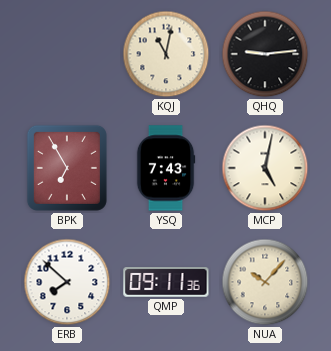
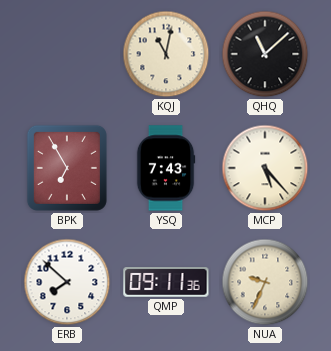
QHQ: 9:14 -> 11:08
MCP: 5:02 -> 5:23
NUA: 10:07 -> 9:34
